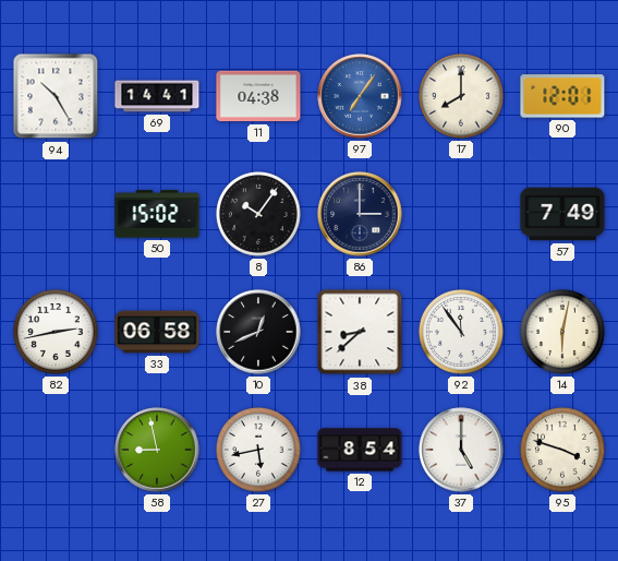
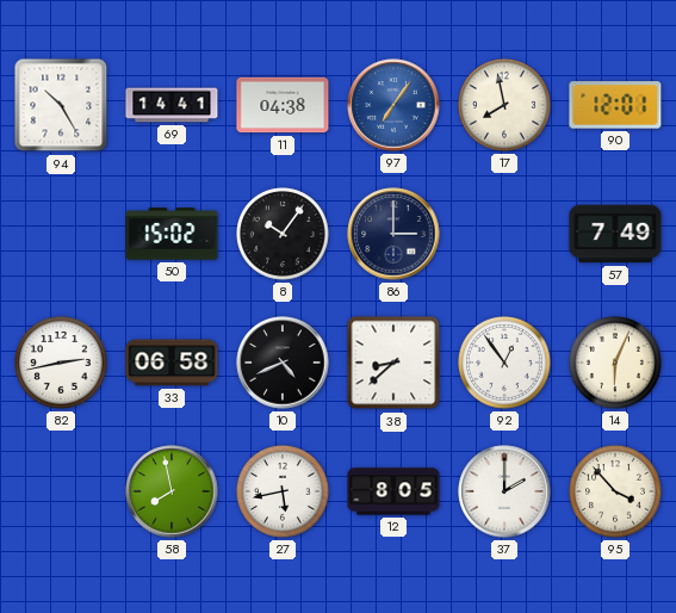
17: 8:00 -> 7:58
10: 12:41 -> 4:41
92: 11:54 -> 12:54
14: 6:02 -> 6:04
58: 8:58 -> 7:58
12: 8:54 -> 8:05
37: 5:00 -> 2:00
95: 3:48 -> 3:53
